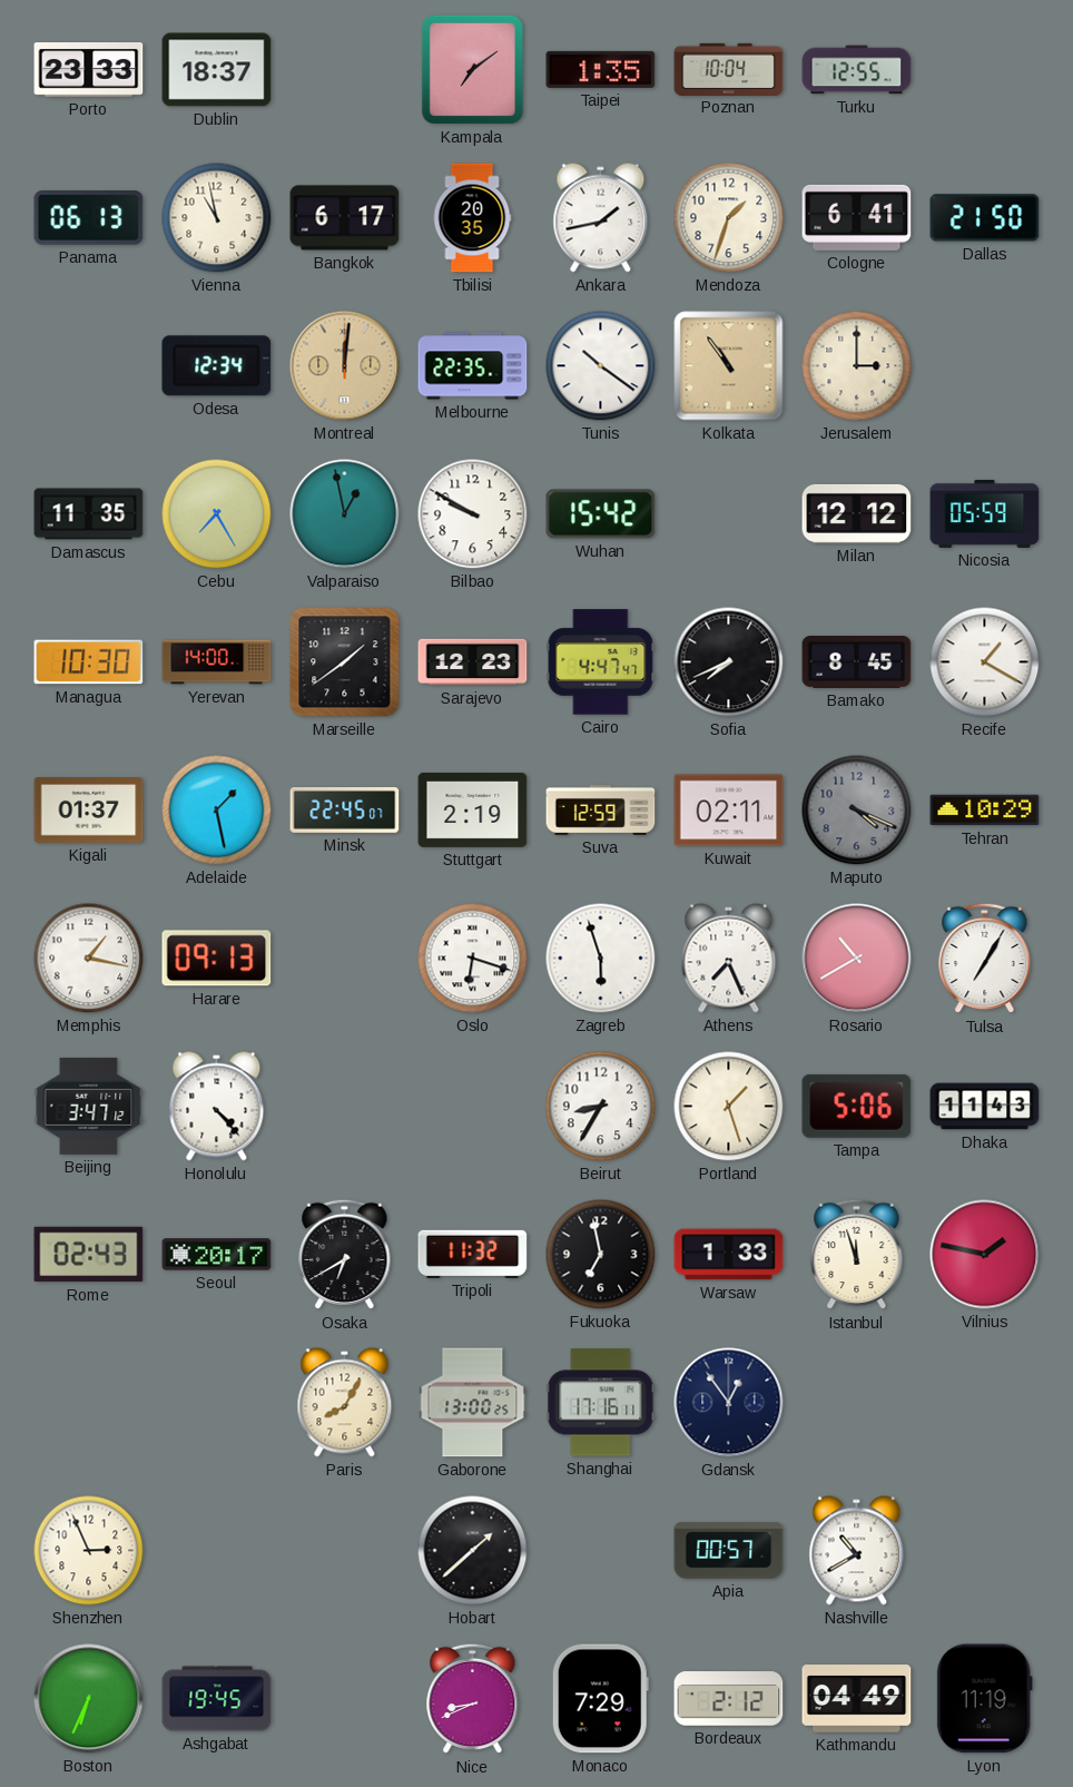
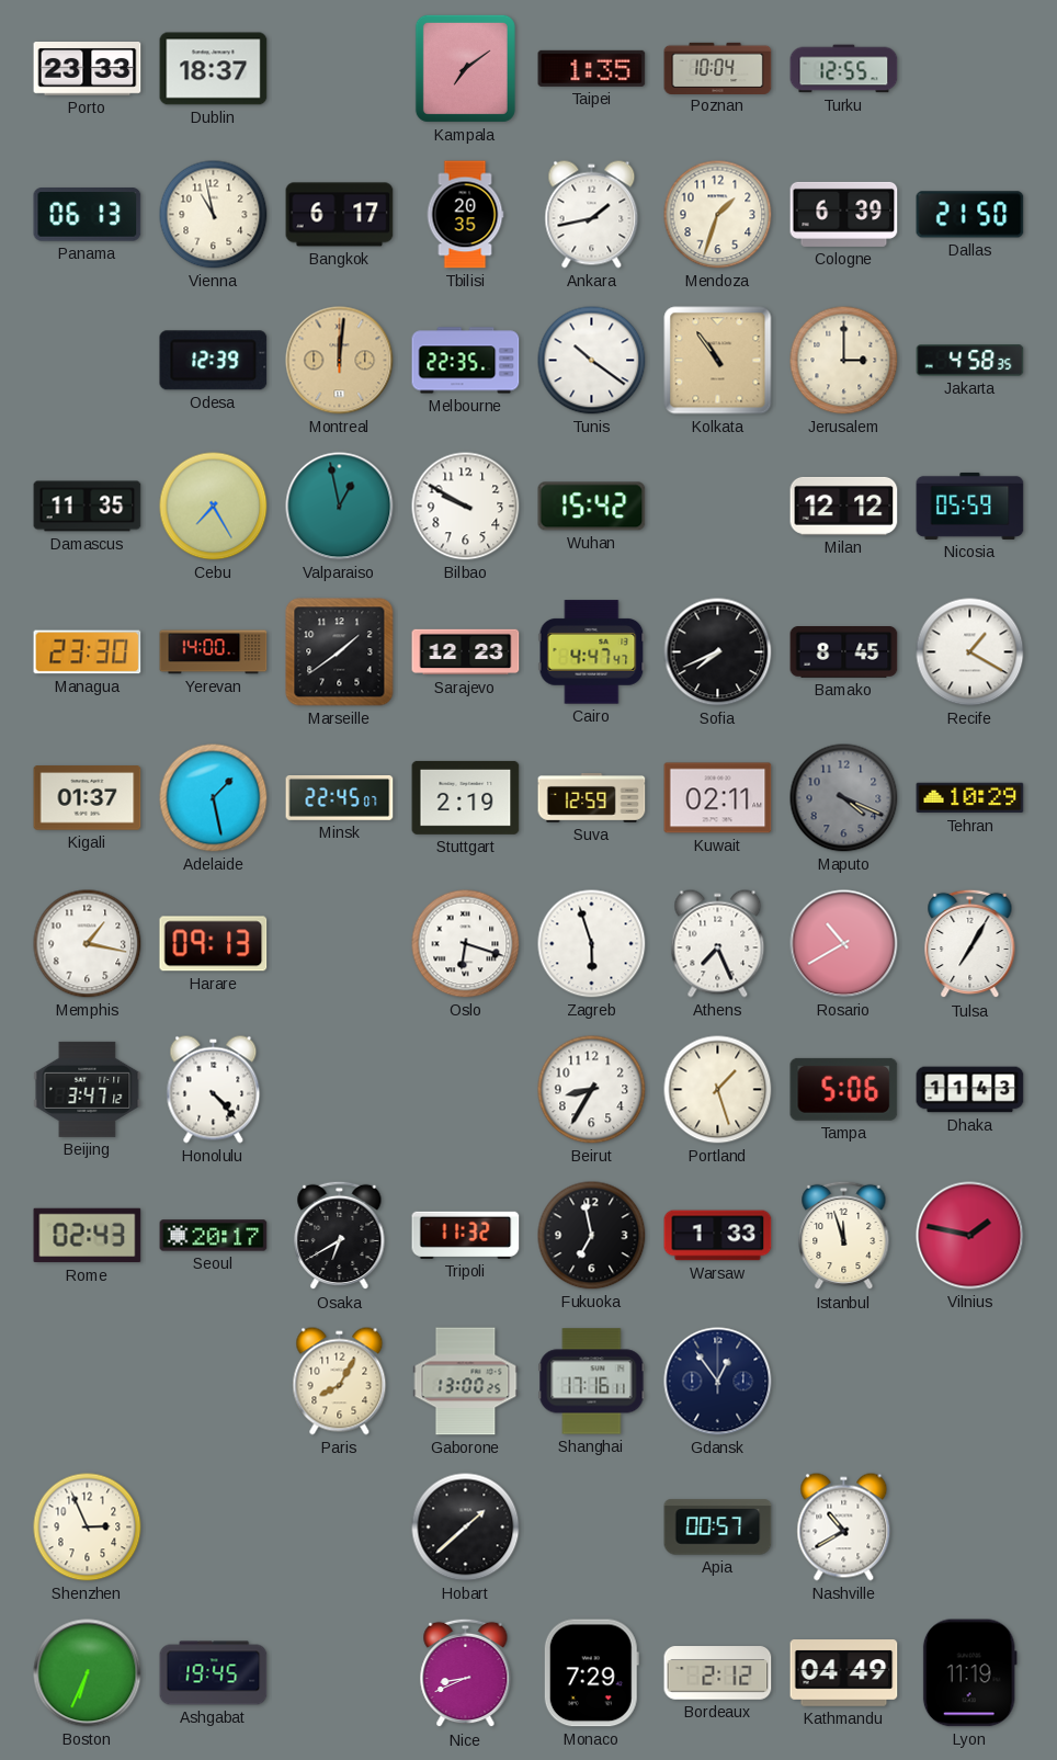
Cologne: 6:41 -> 6:39
Odesa: 12:34 -> 12:39
Jakarta: none -> 4:58
Managua: 10:30 -> 23:30
